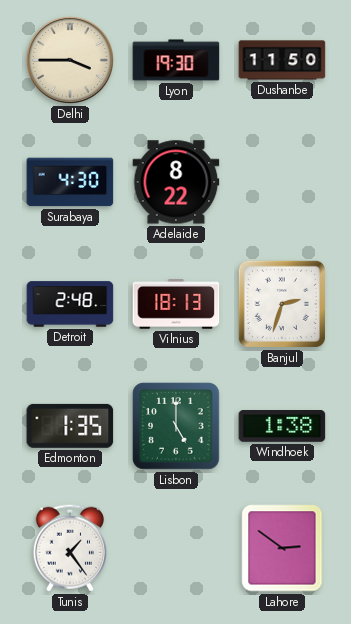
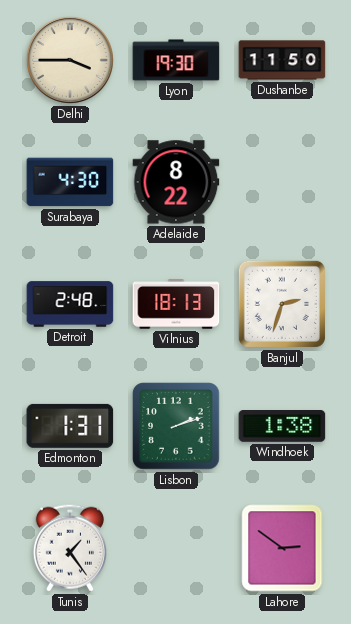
Edmonton: 1:35 -> 1:31
Lisbon: 5:00 -> 2:12
